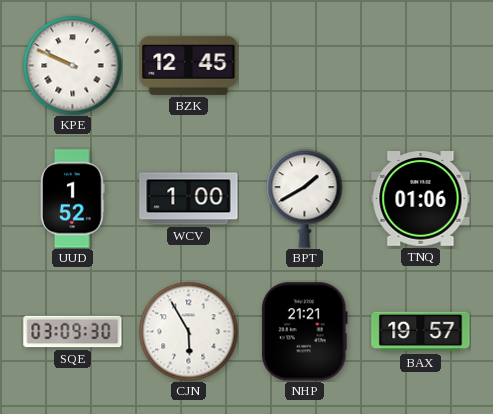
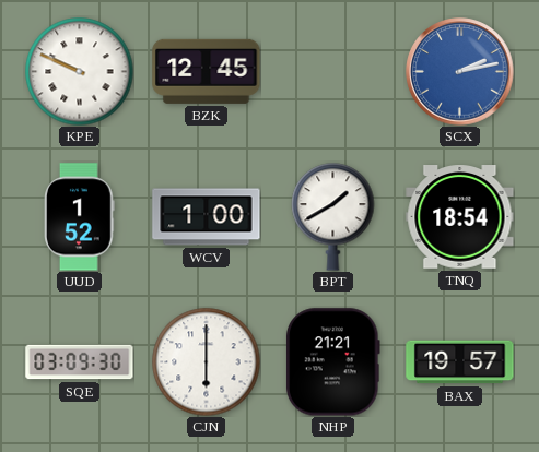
SCX: none -> 2:13
TNQ: 01:06 -> 18:54
CJN: 5:55 -> 6:00
